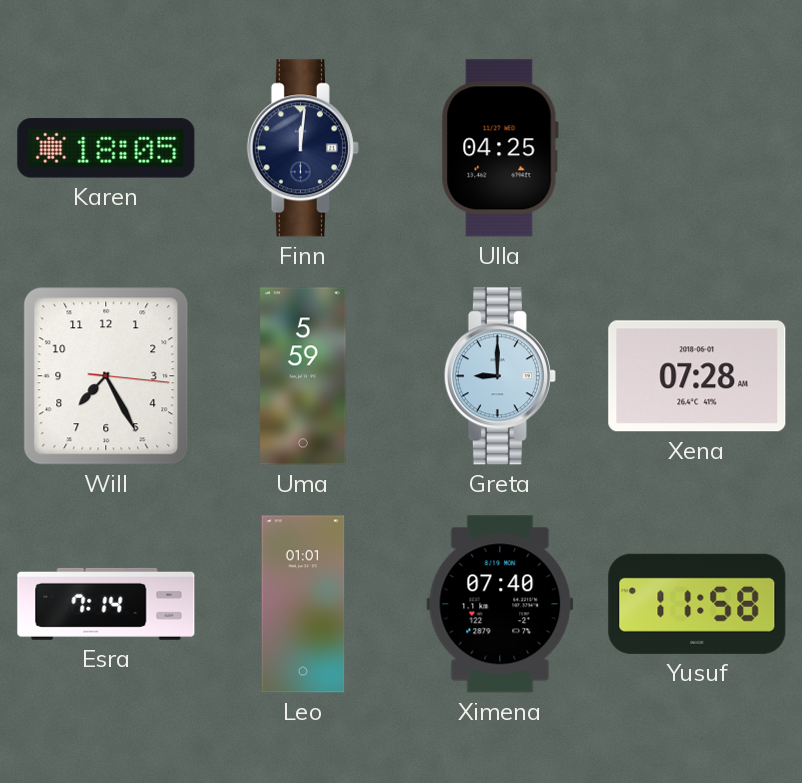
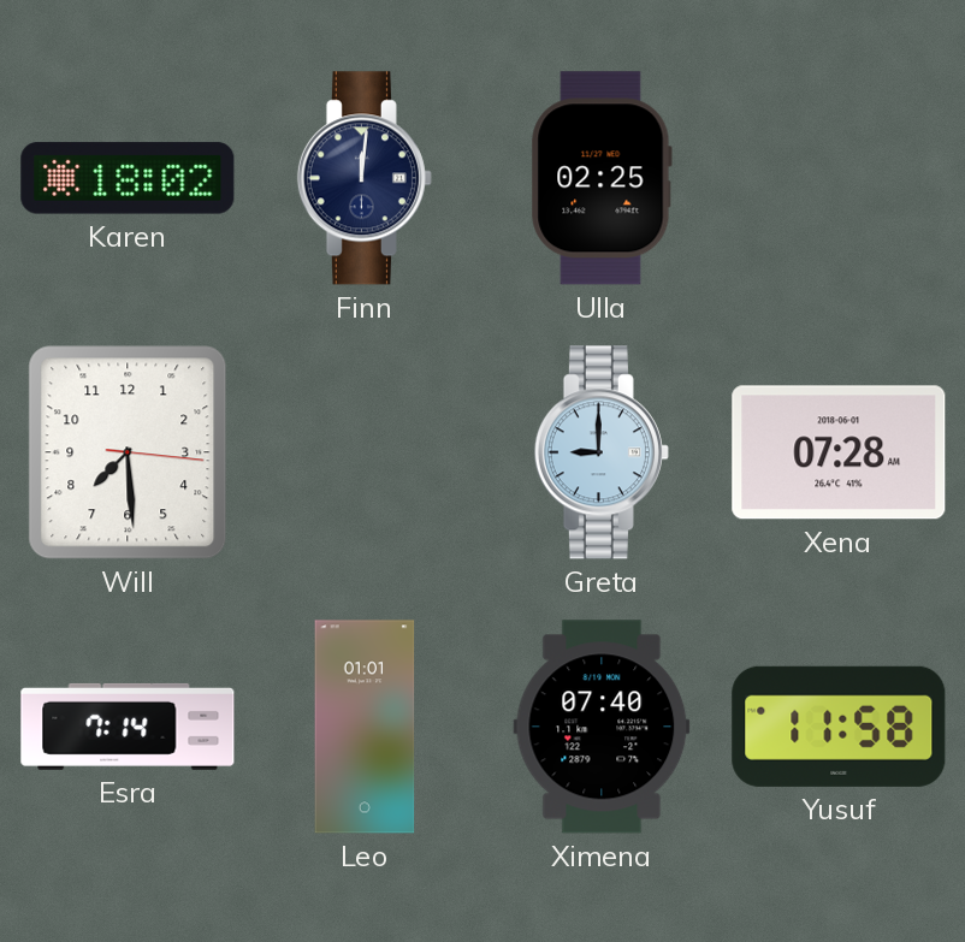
Karen: 18:05 -> 18:02
Ulla: 04:25 -> 02:25
Will: 7:25 -> 7:29
Uma: 5:59 -> none
